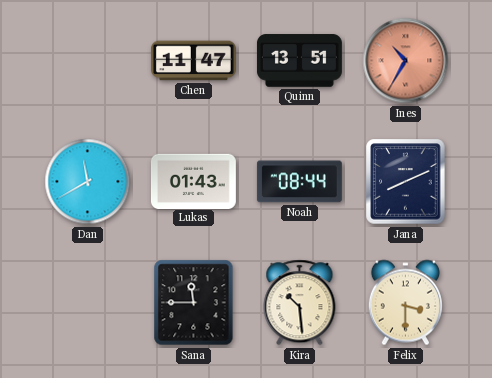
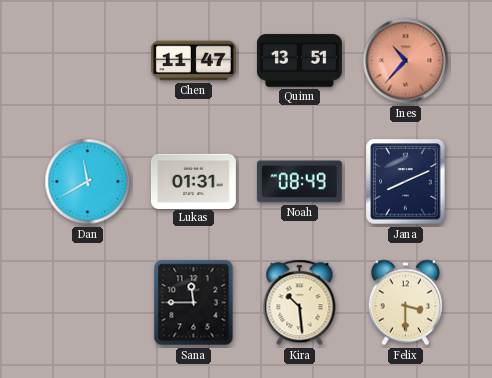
Ines: 10:35 -> 10:37
Lukas: 01:43 -> 01:31
Noah: 08:44 -> 08:49
